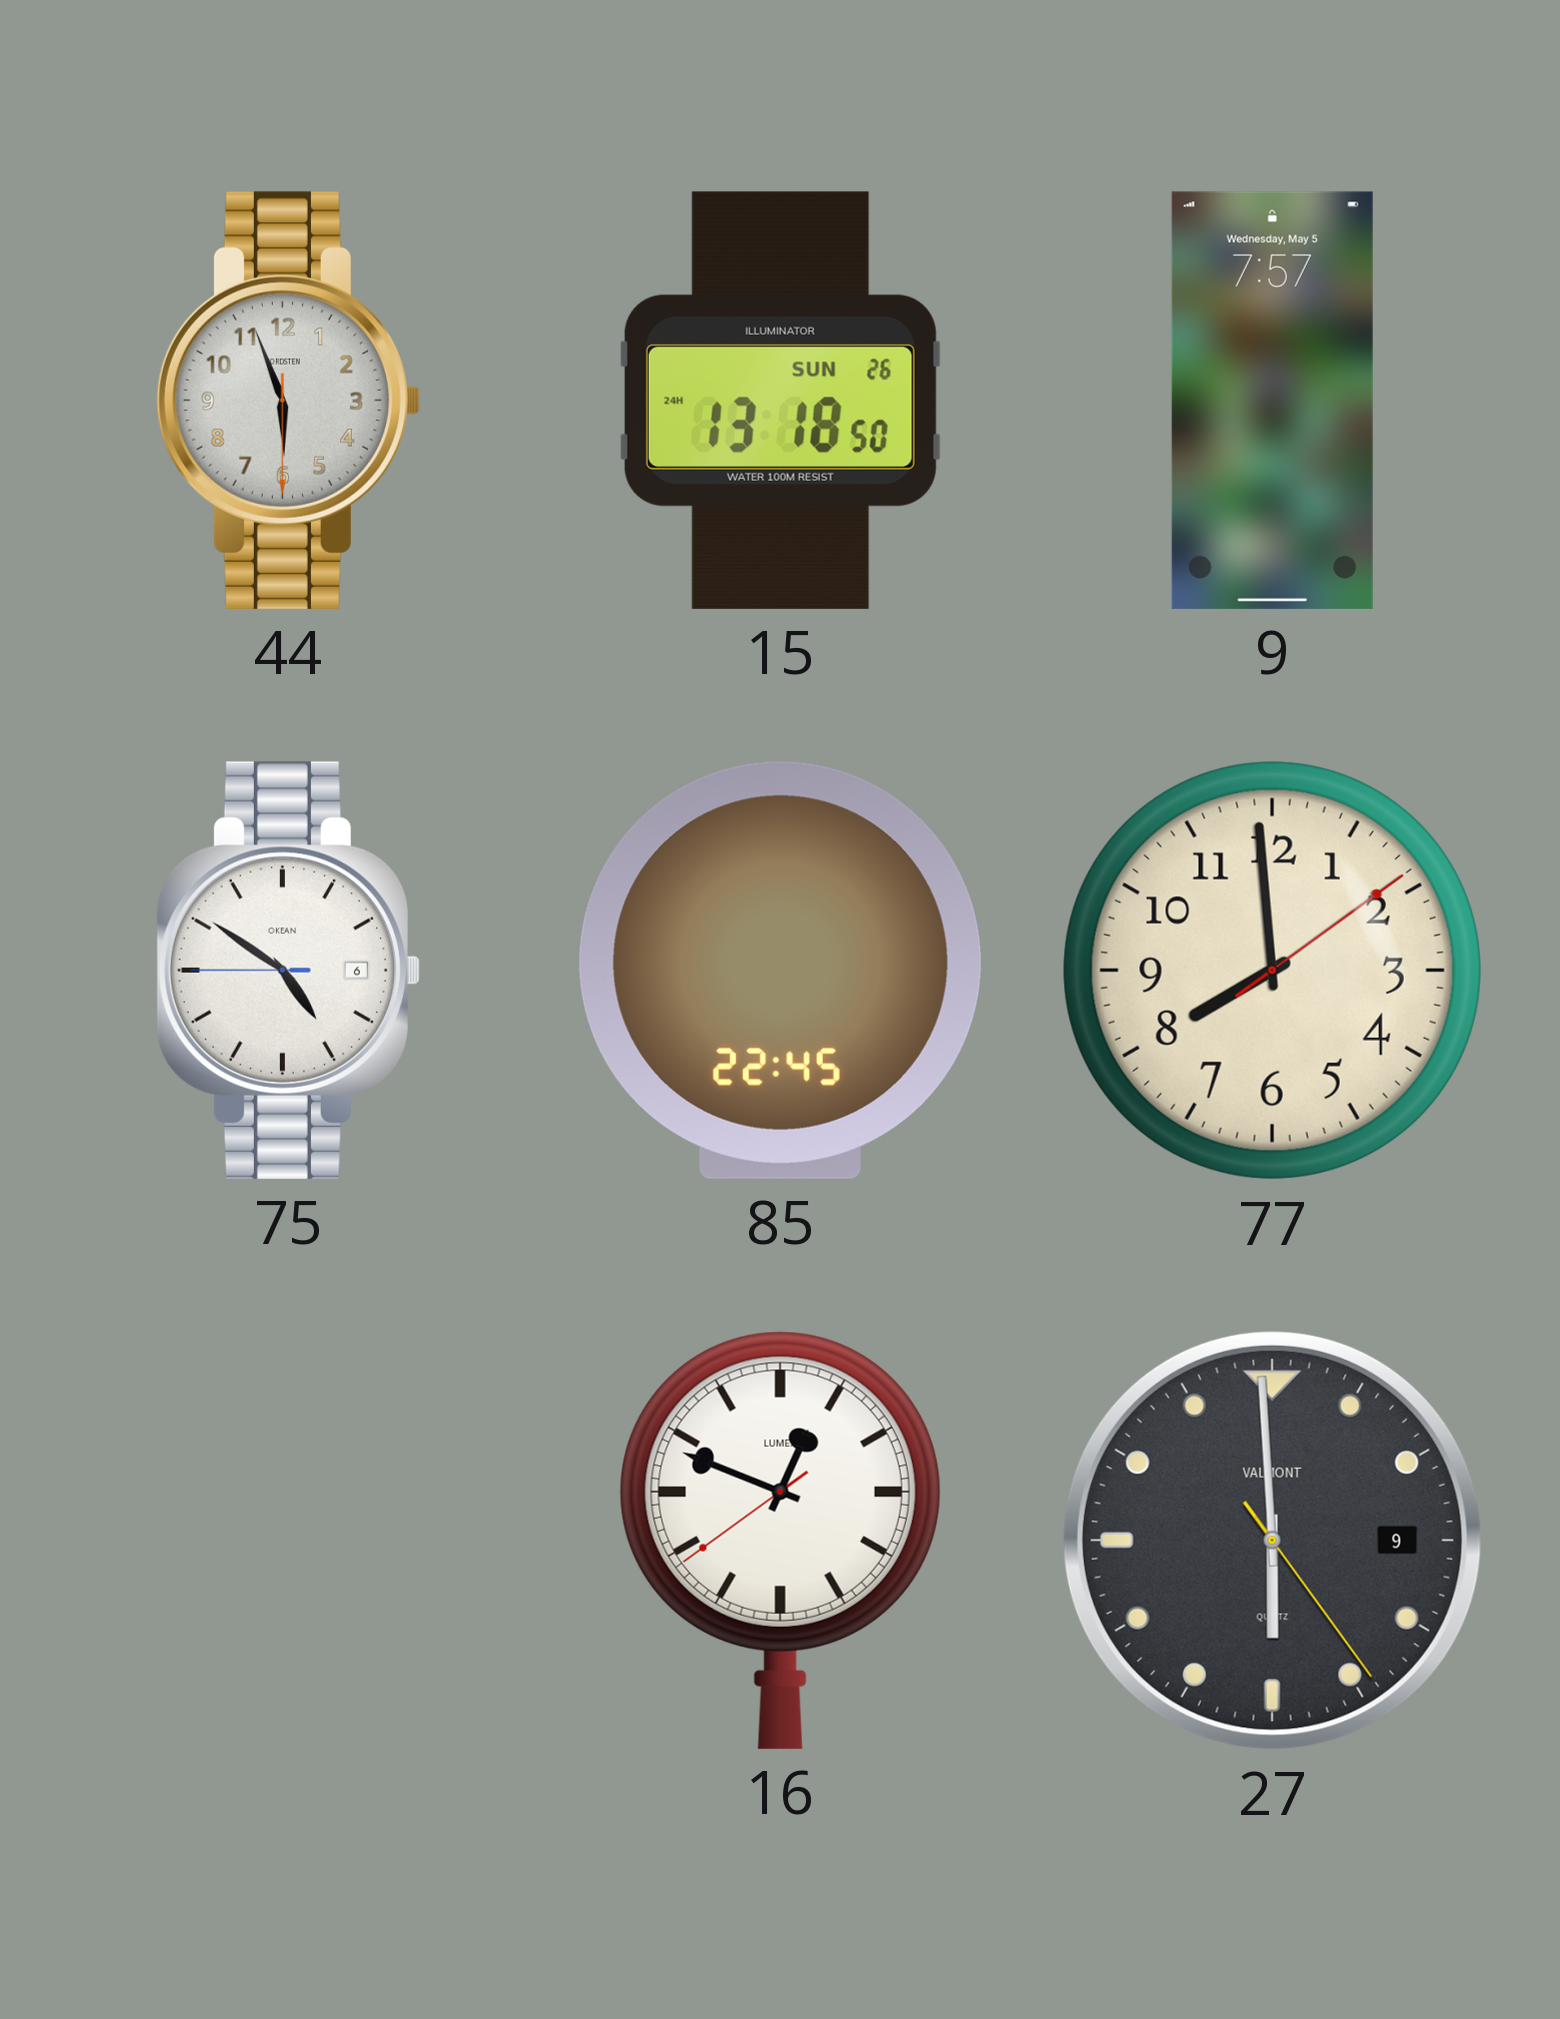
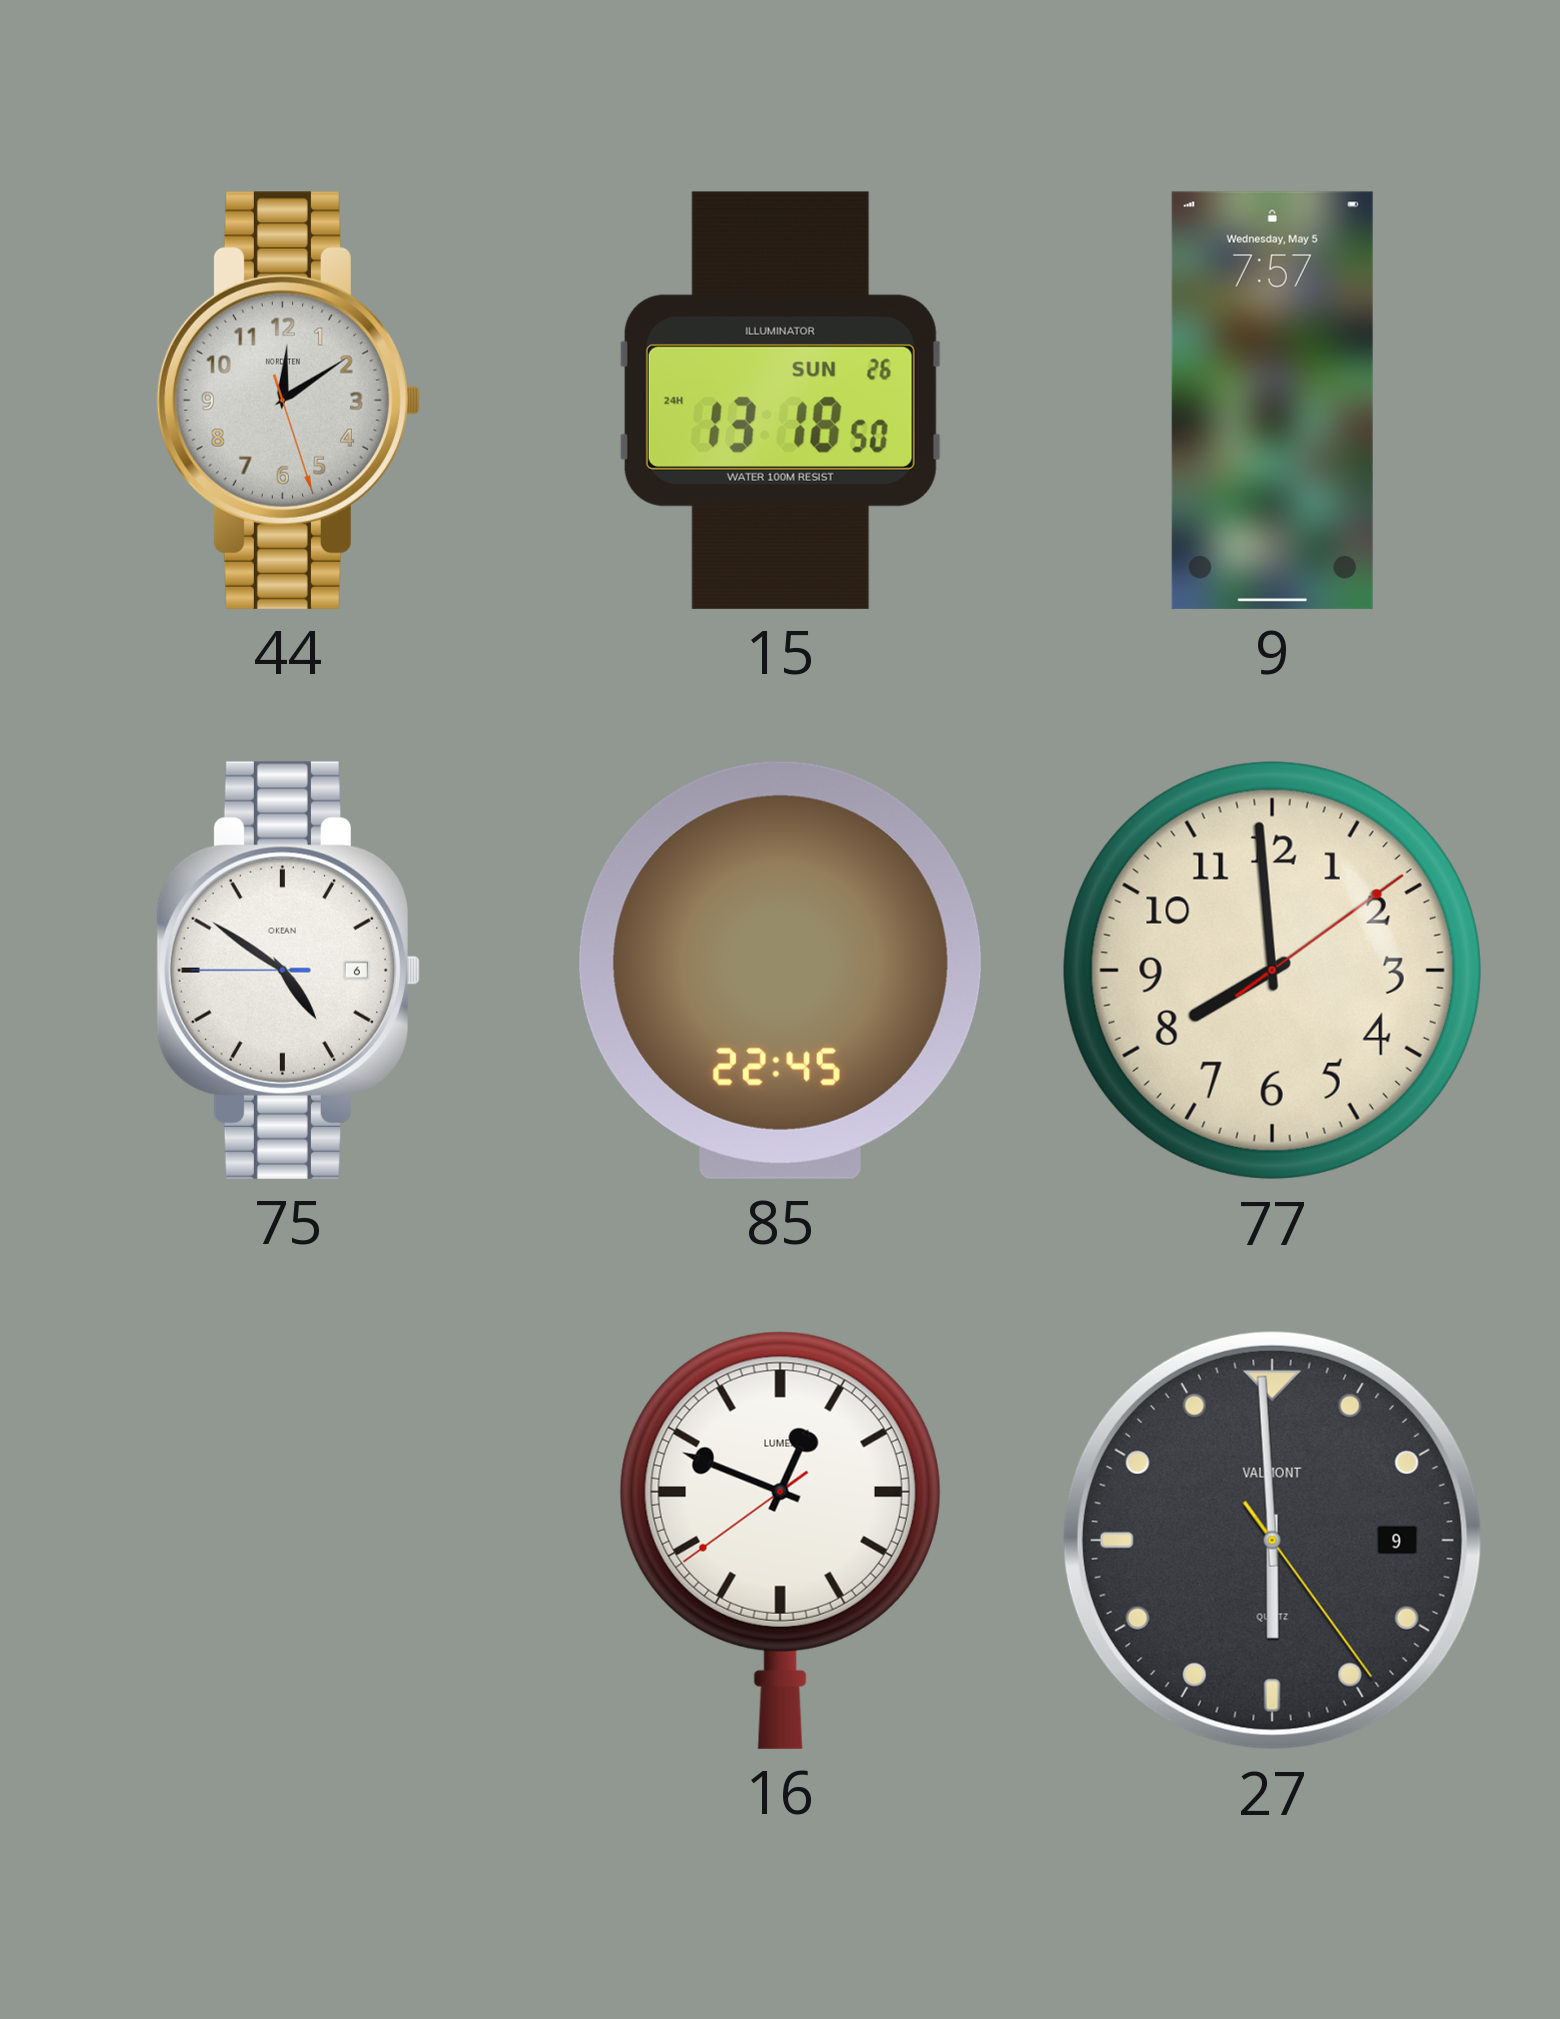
44: 5:56 -> 12:09
